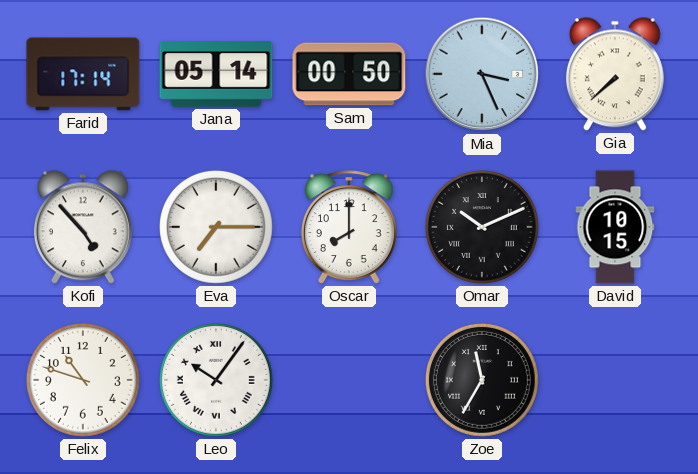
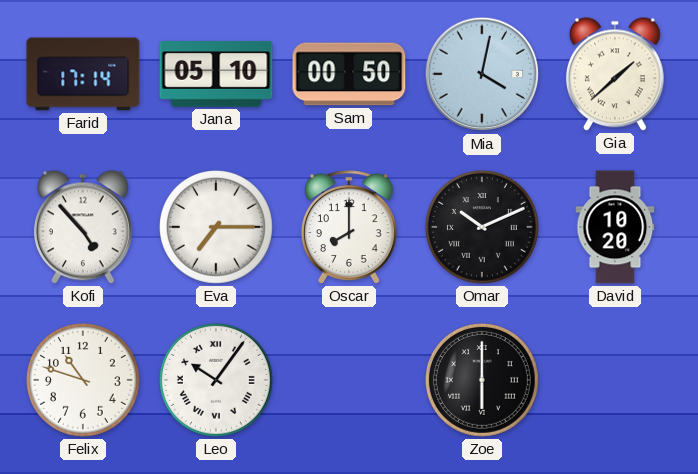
Jana: 05:14 -> 05:10
Mia: 3:26 -> 4:02
Gia: 7:38 -> 1:38
David: 10:15 -> 10:20
Zoe: 11:35 -> 6:00
